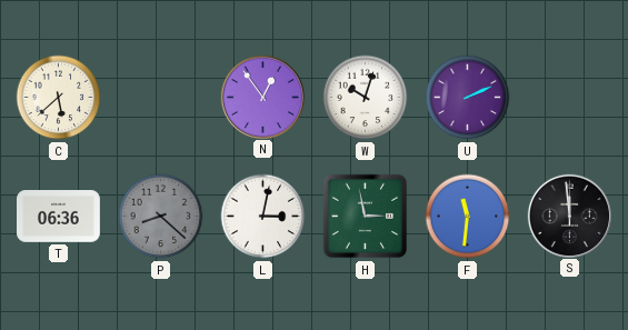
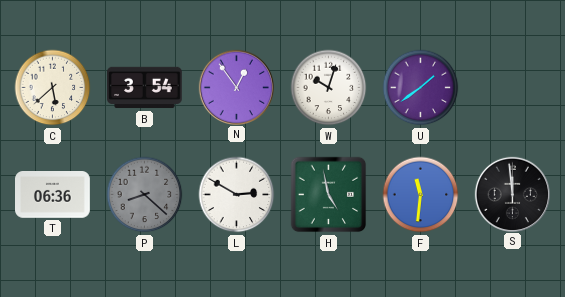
B: none -> 3:54
U: 2:11 -> 1:39
L: 3:02 -> 2:50
H: 2:58 -> 4:58
